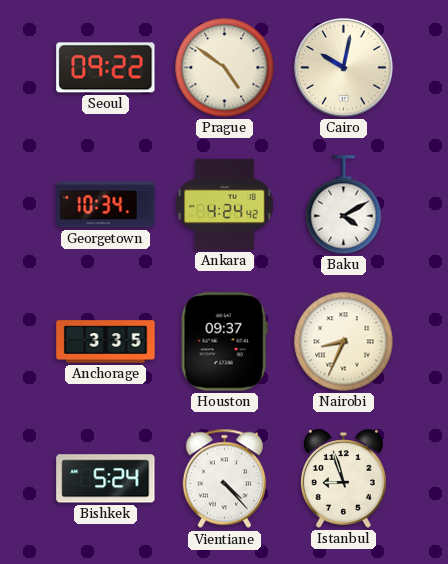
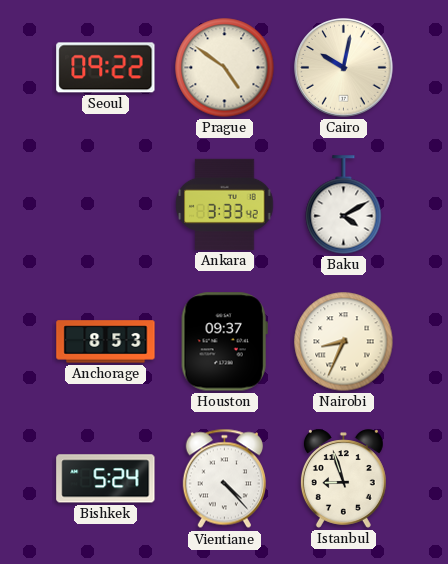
Georgetown: 10:34 -> none
Ankara: 4:24 -> 3:33
Anchorage: 3:35 -> 8:53
